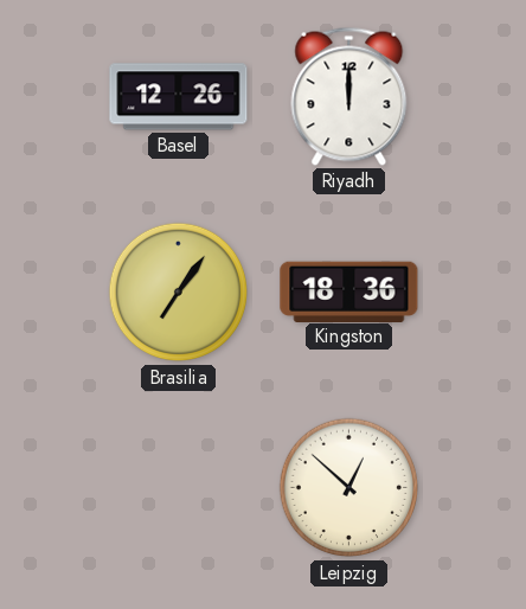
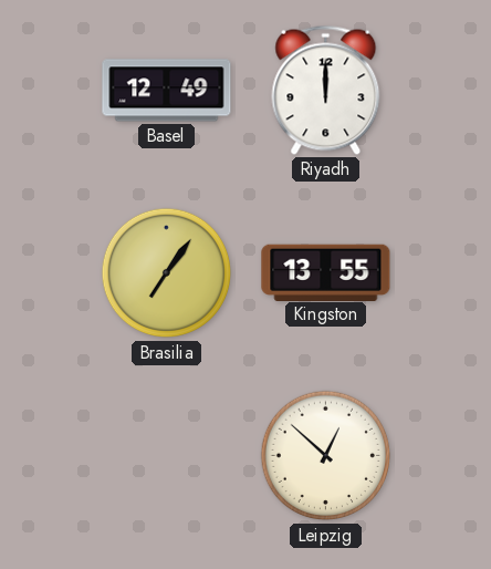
Basel: 12:26 -> 12:49
Kingston: 18:36 -> 13:55
